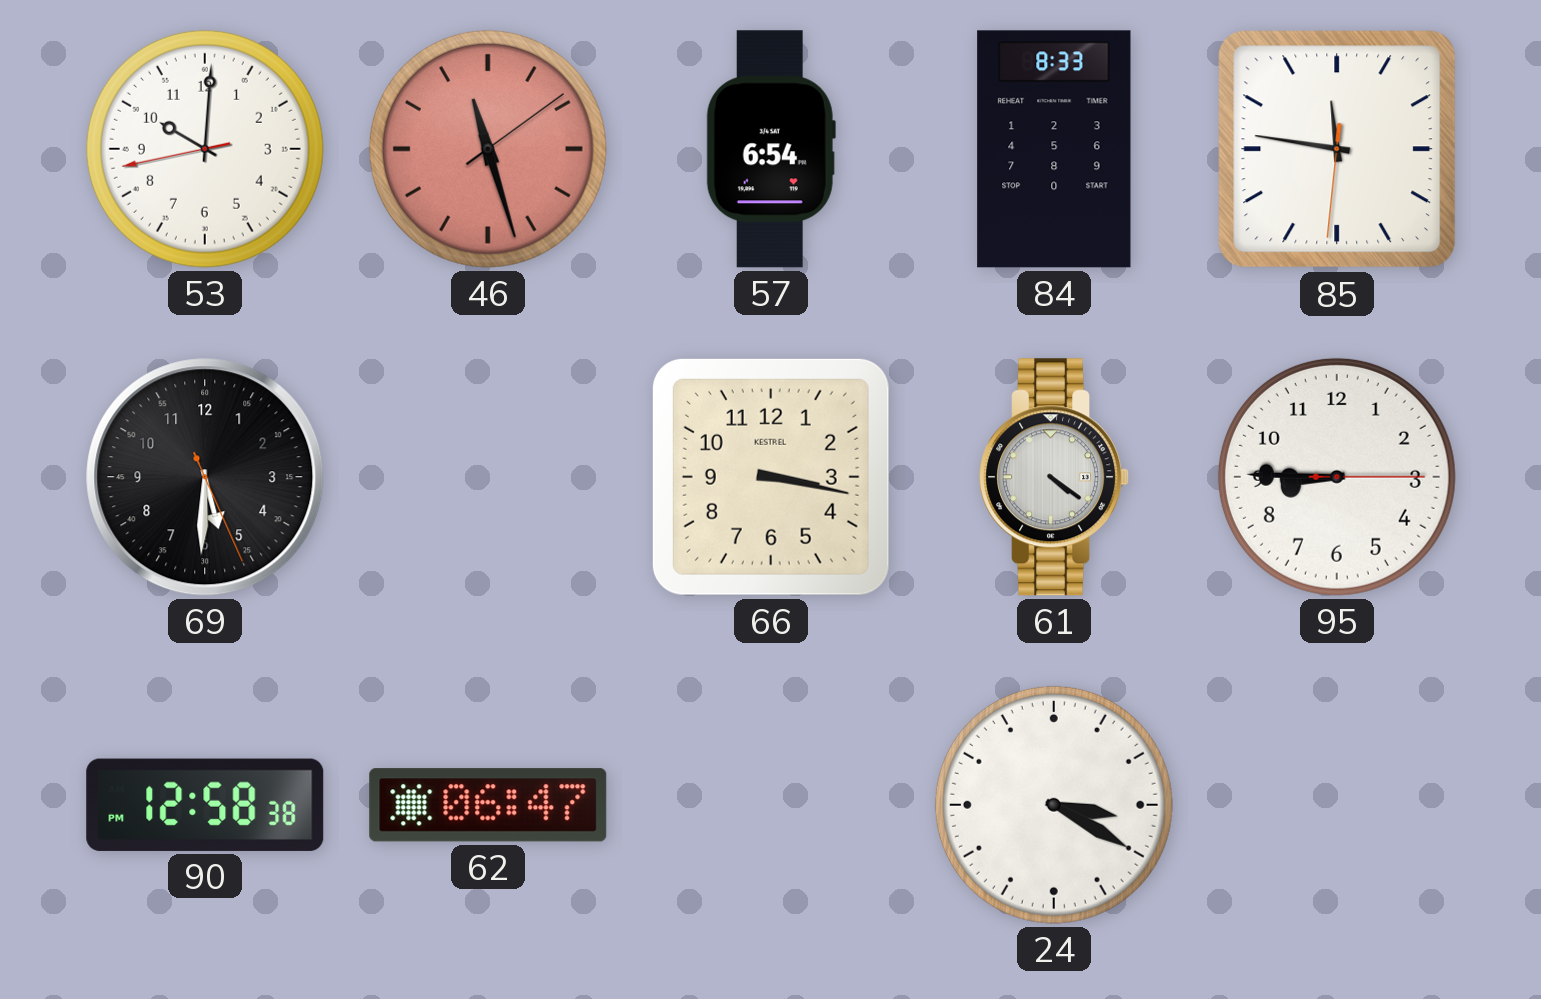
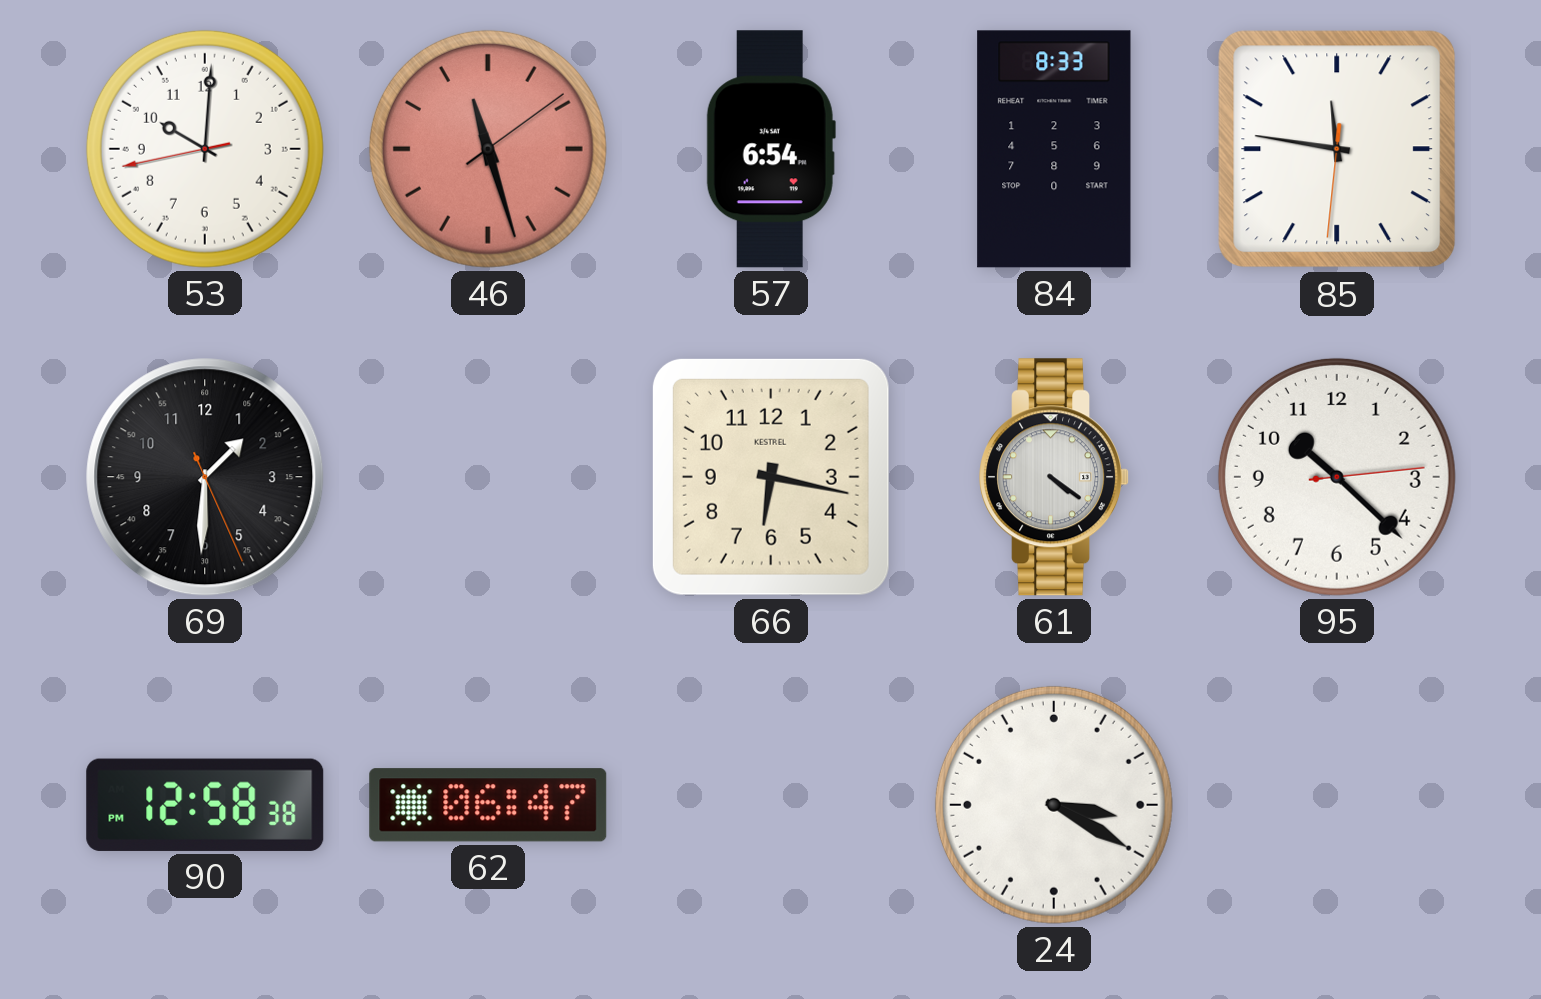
69: 5:30 -> 1:30
66: 3:17 -> 6:17
95: 8:45 -> 10:22
